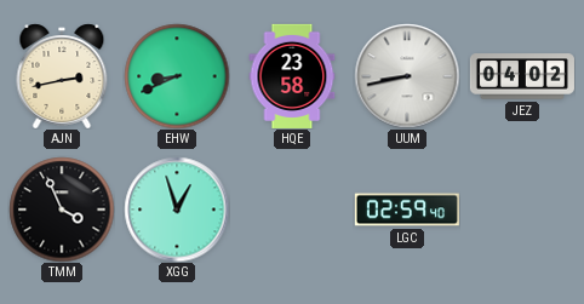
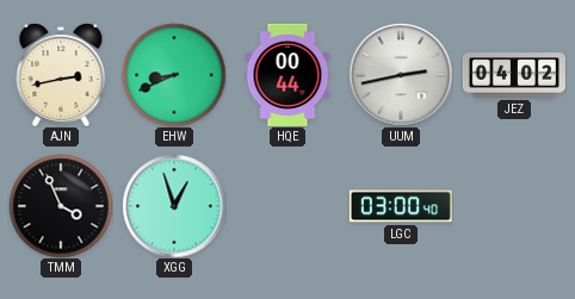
HQE: 23:58 -> 00:44
UUM: 8:43 -> 2:43
LGC: 02:59 -> 03:00
